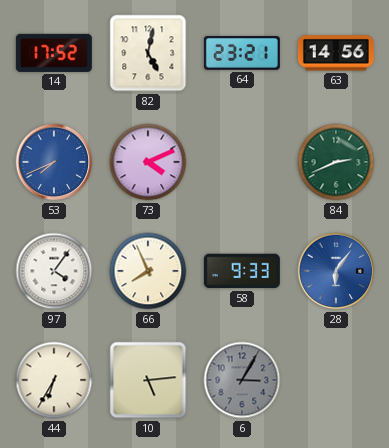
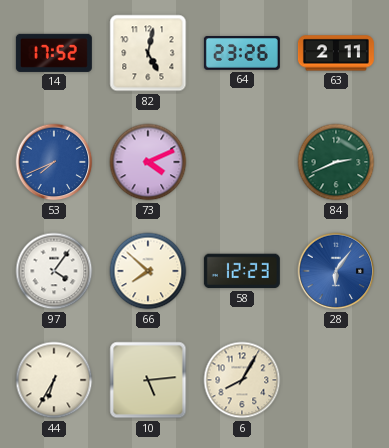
64: 23:21 -> 23:26
63: 14:56 -> 2:11
66: 7:56 -> 7:52
58: 9:33 -> 12:23
6: 3:05 -> 8:05
6 dial: grey -> cream
